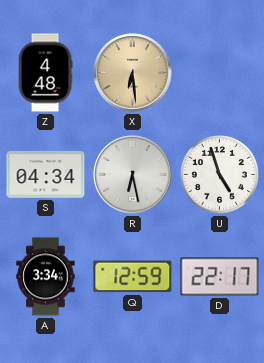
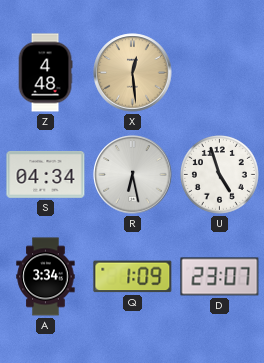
X: 6:29 -> 12:29
Q: 12:59 -> 1:09
D: 22:17 -> 23:07
